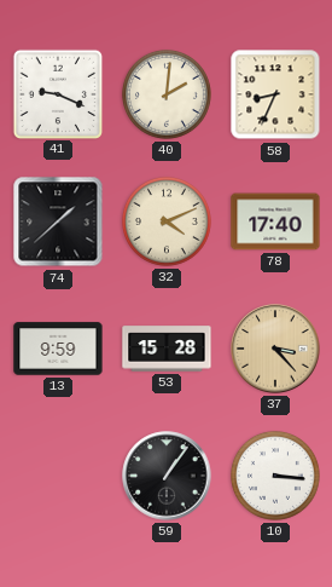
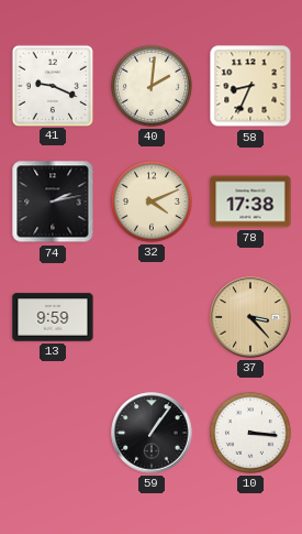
74: 1:38 -> 2:13
78: 17:40 -> 17:38
53: 15:28 -> none
